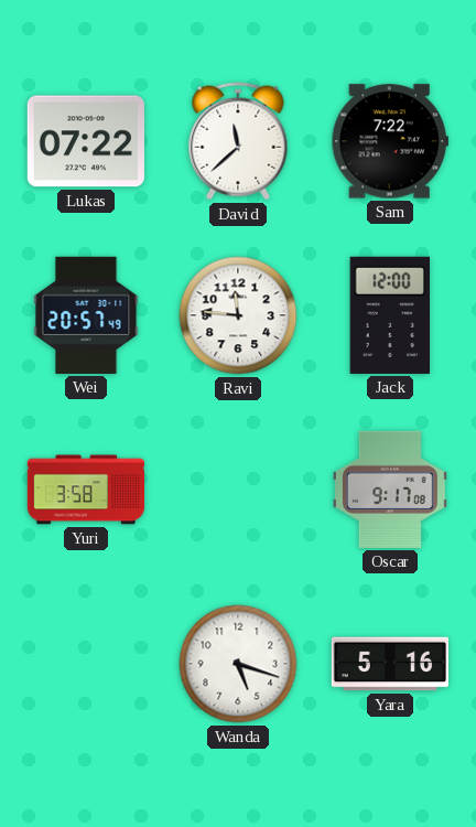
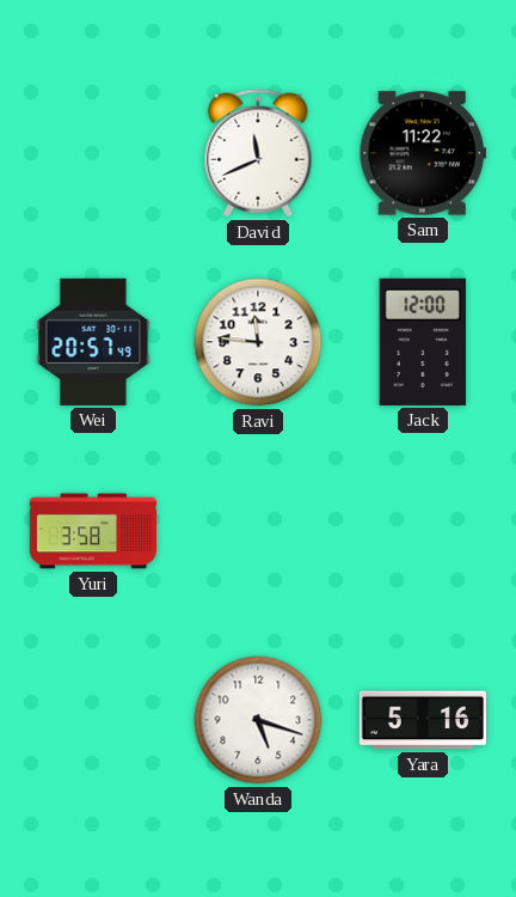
Lukas: 07:22 -> none
David: 11:38 -> 11:41
Sam: 7:22 -> 11:22
Oscar: 9:17 -> none
